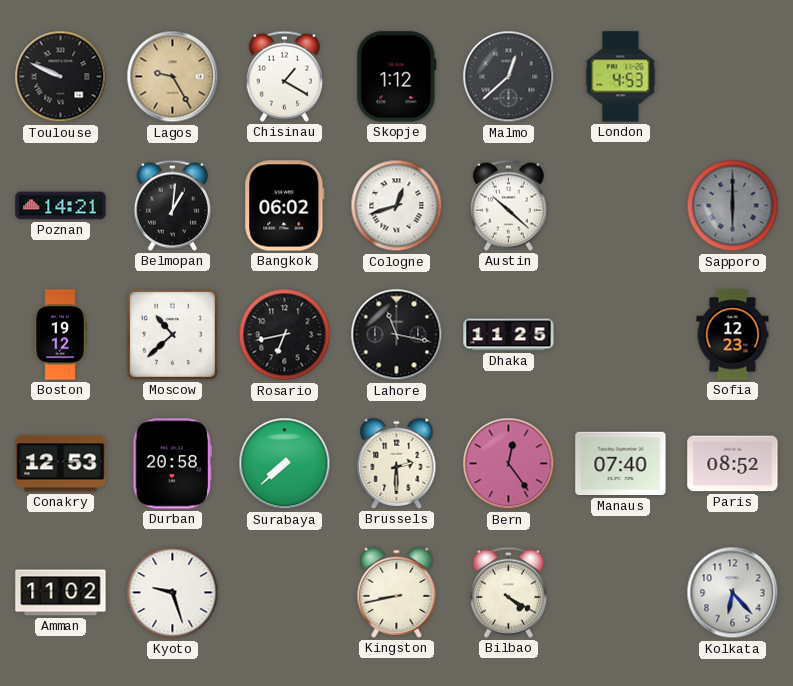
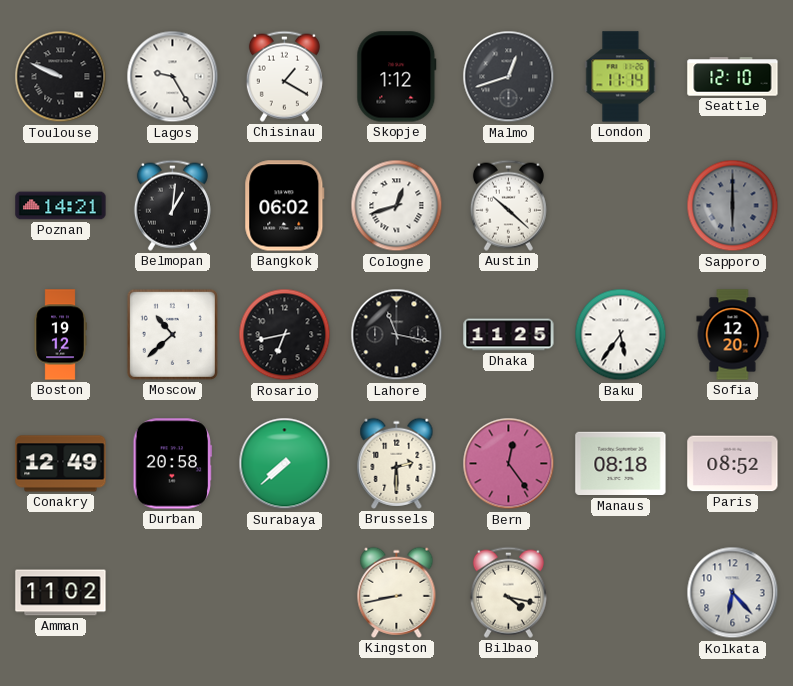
Lagos dial: champagne -> white
Malmo: 12:38 -> 12:42
London: 4:53 -> 11:14
Seattle: none -> 12:10
Baku: none -> 5:36
Sofia: 12:23 -> 12:20
Conakry: 12:53 -> 12:49
Manaus: 07:40 -> 08:18
Kyoto: 9:27 -> none
Bilbao: 4:20 -> 4:17
